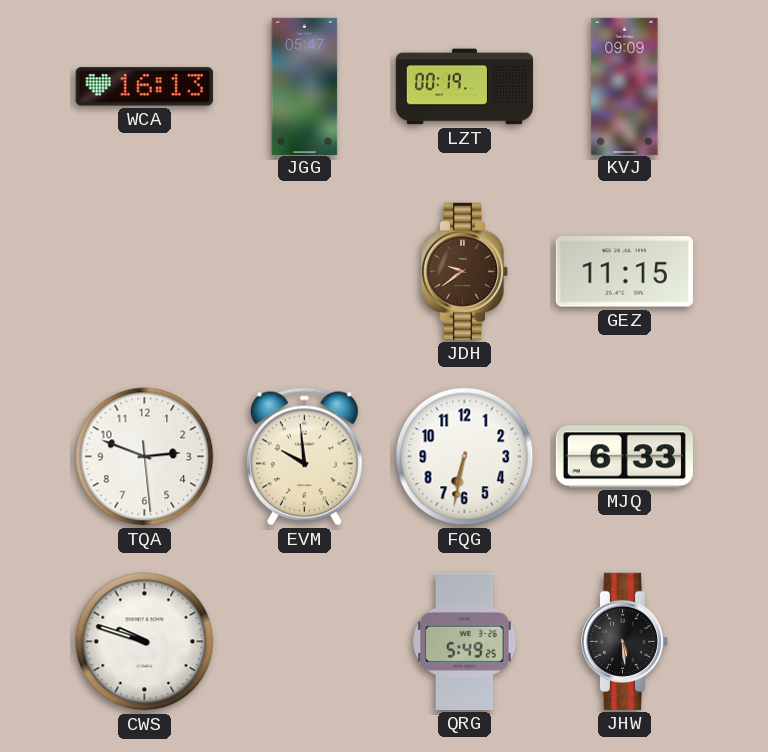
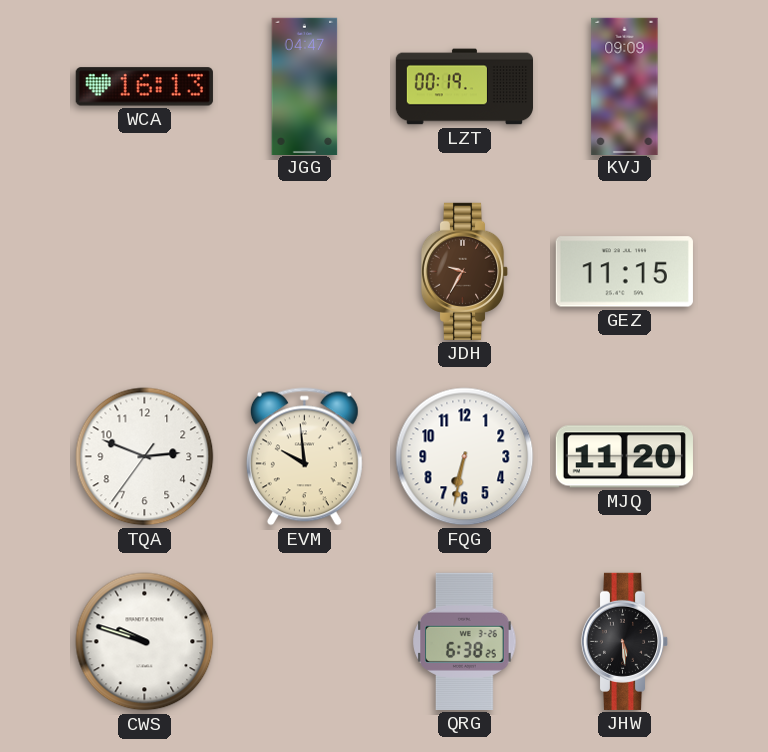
JGG: 05:47 -> 04:47
JDH: 9:39 -> 9:35
TQA: 2:48:29 -> 2:48:36
MJQ: 6:33 -> 11:20
QRG: 5:49 -> 6:38
